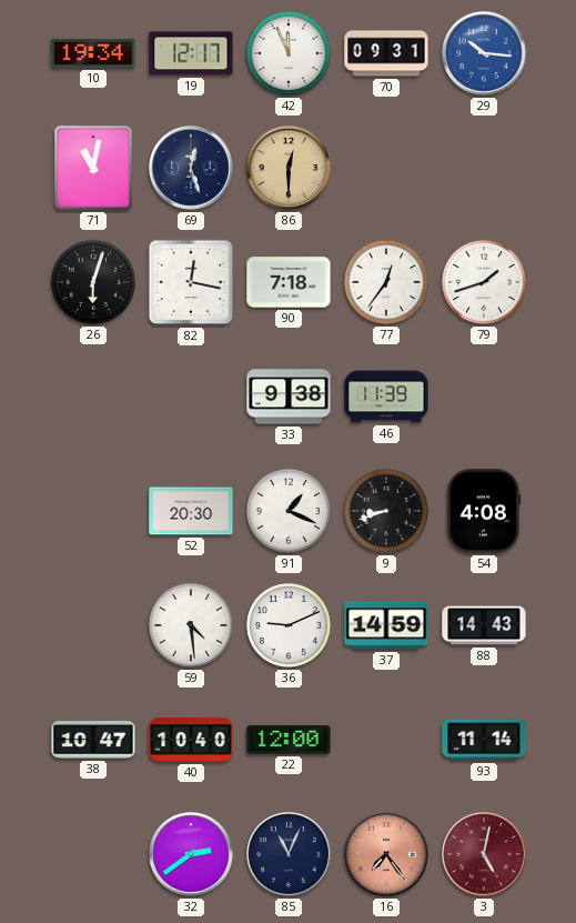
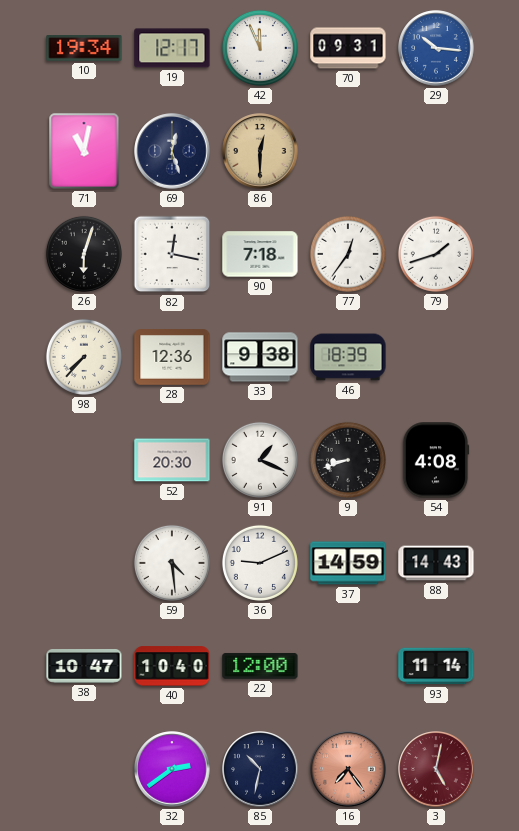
98: none -> 7:37
28: none -> 12:36
46: 11:39 -> 18:39
85: 11:04 -> 10:32
